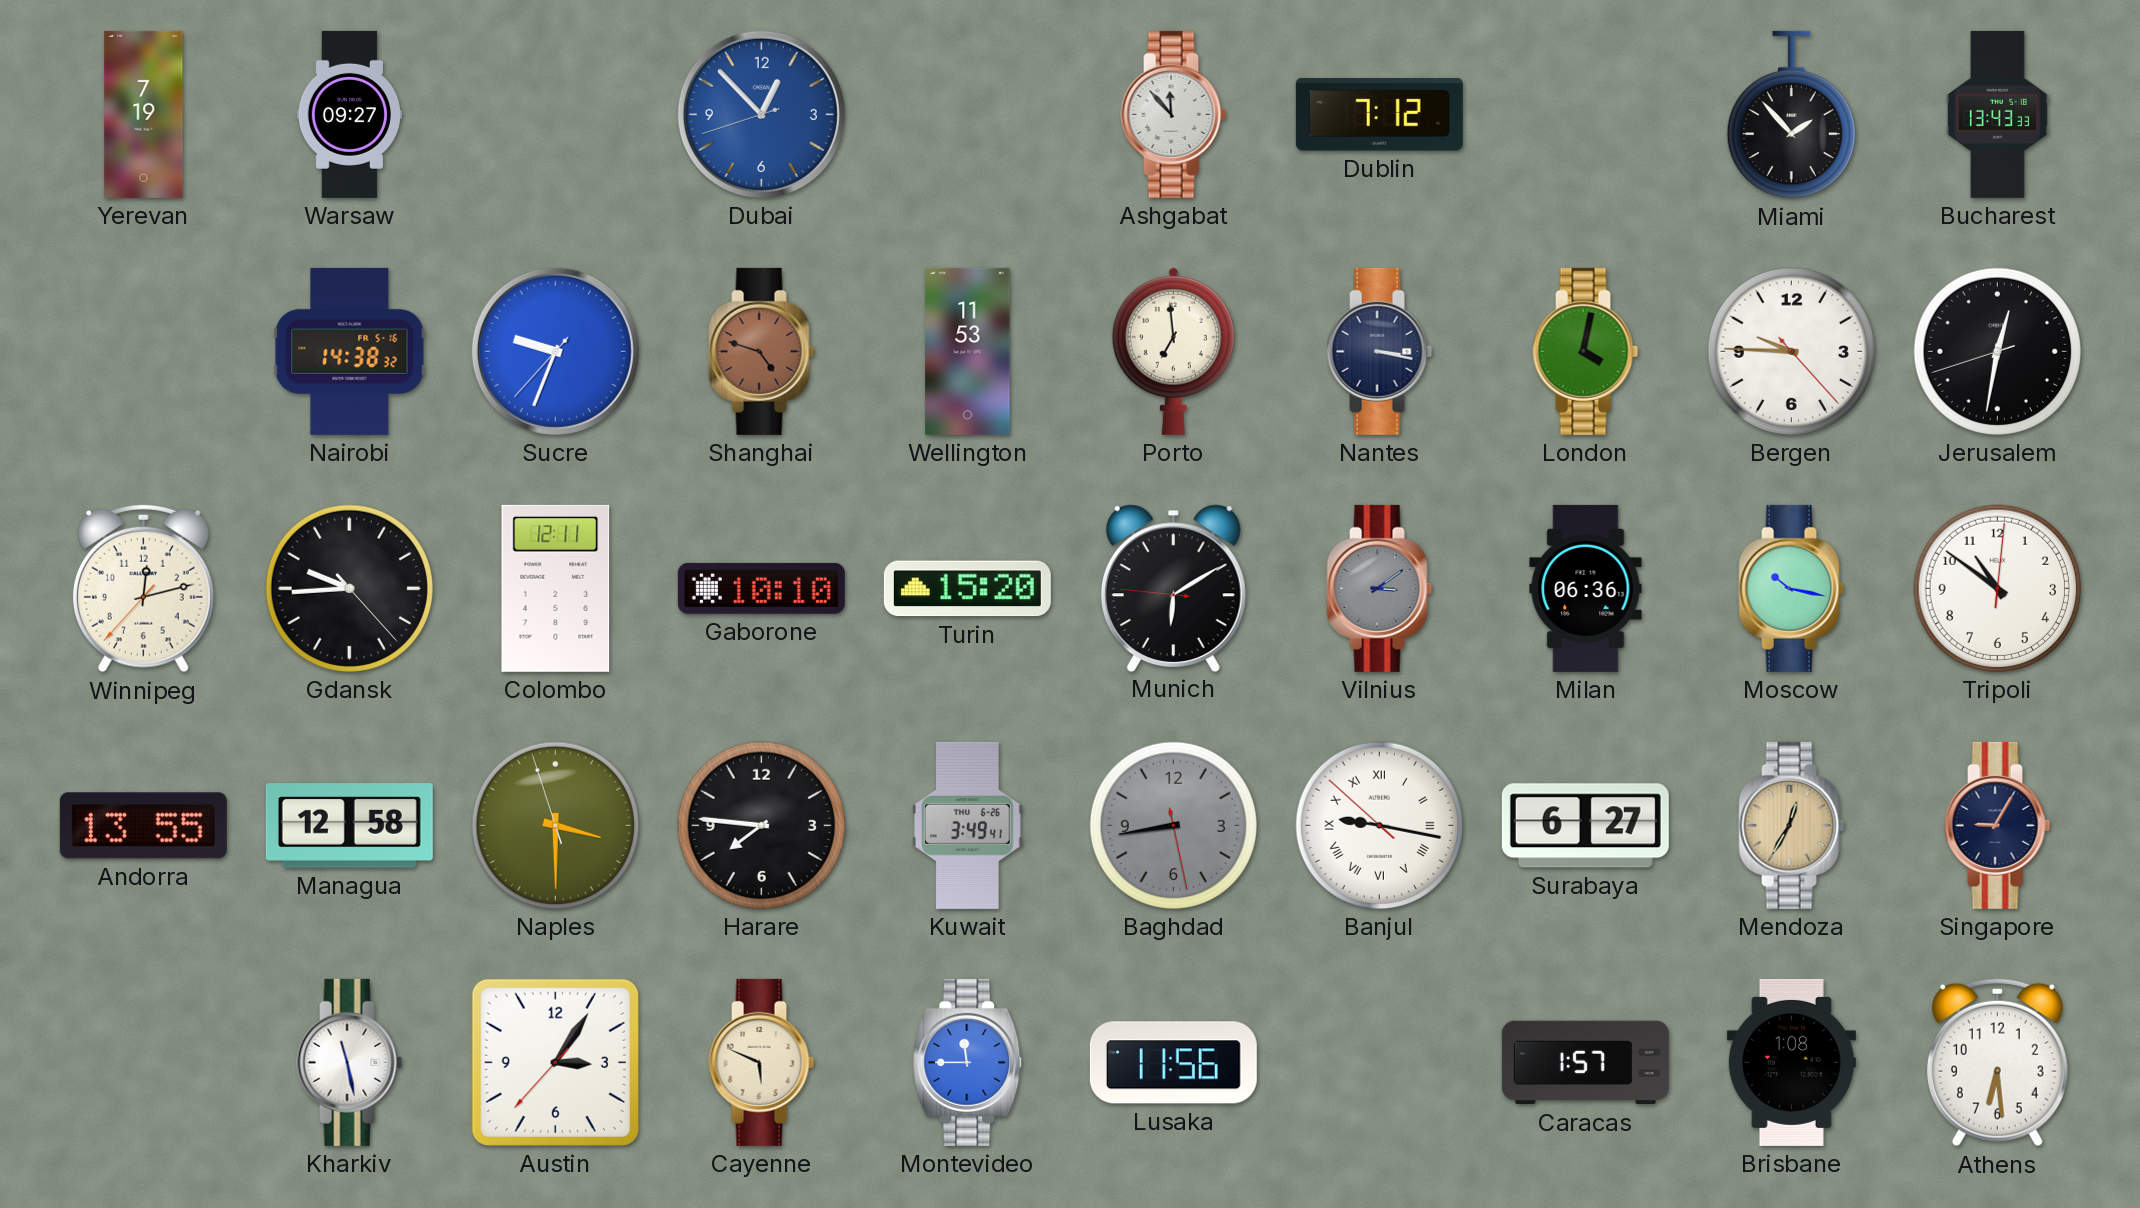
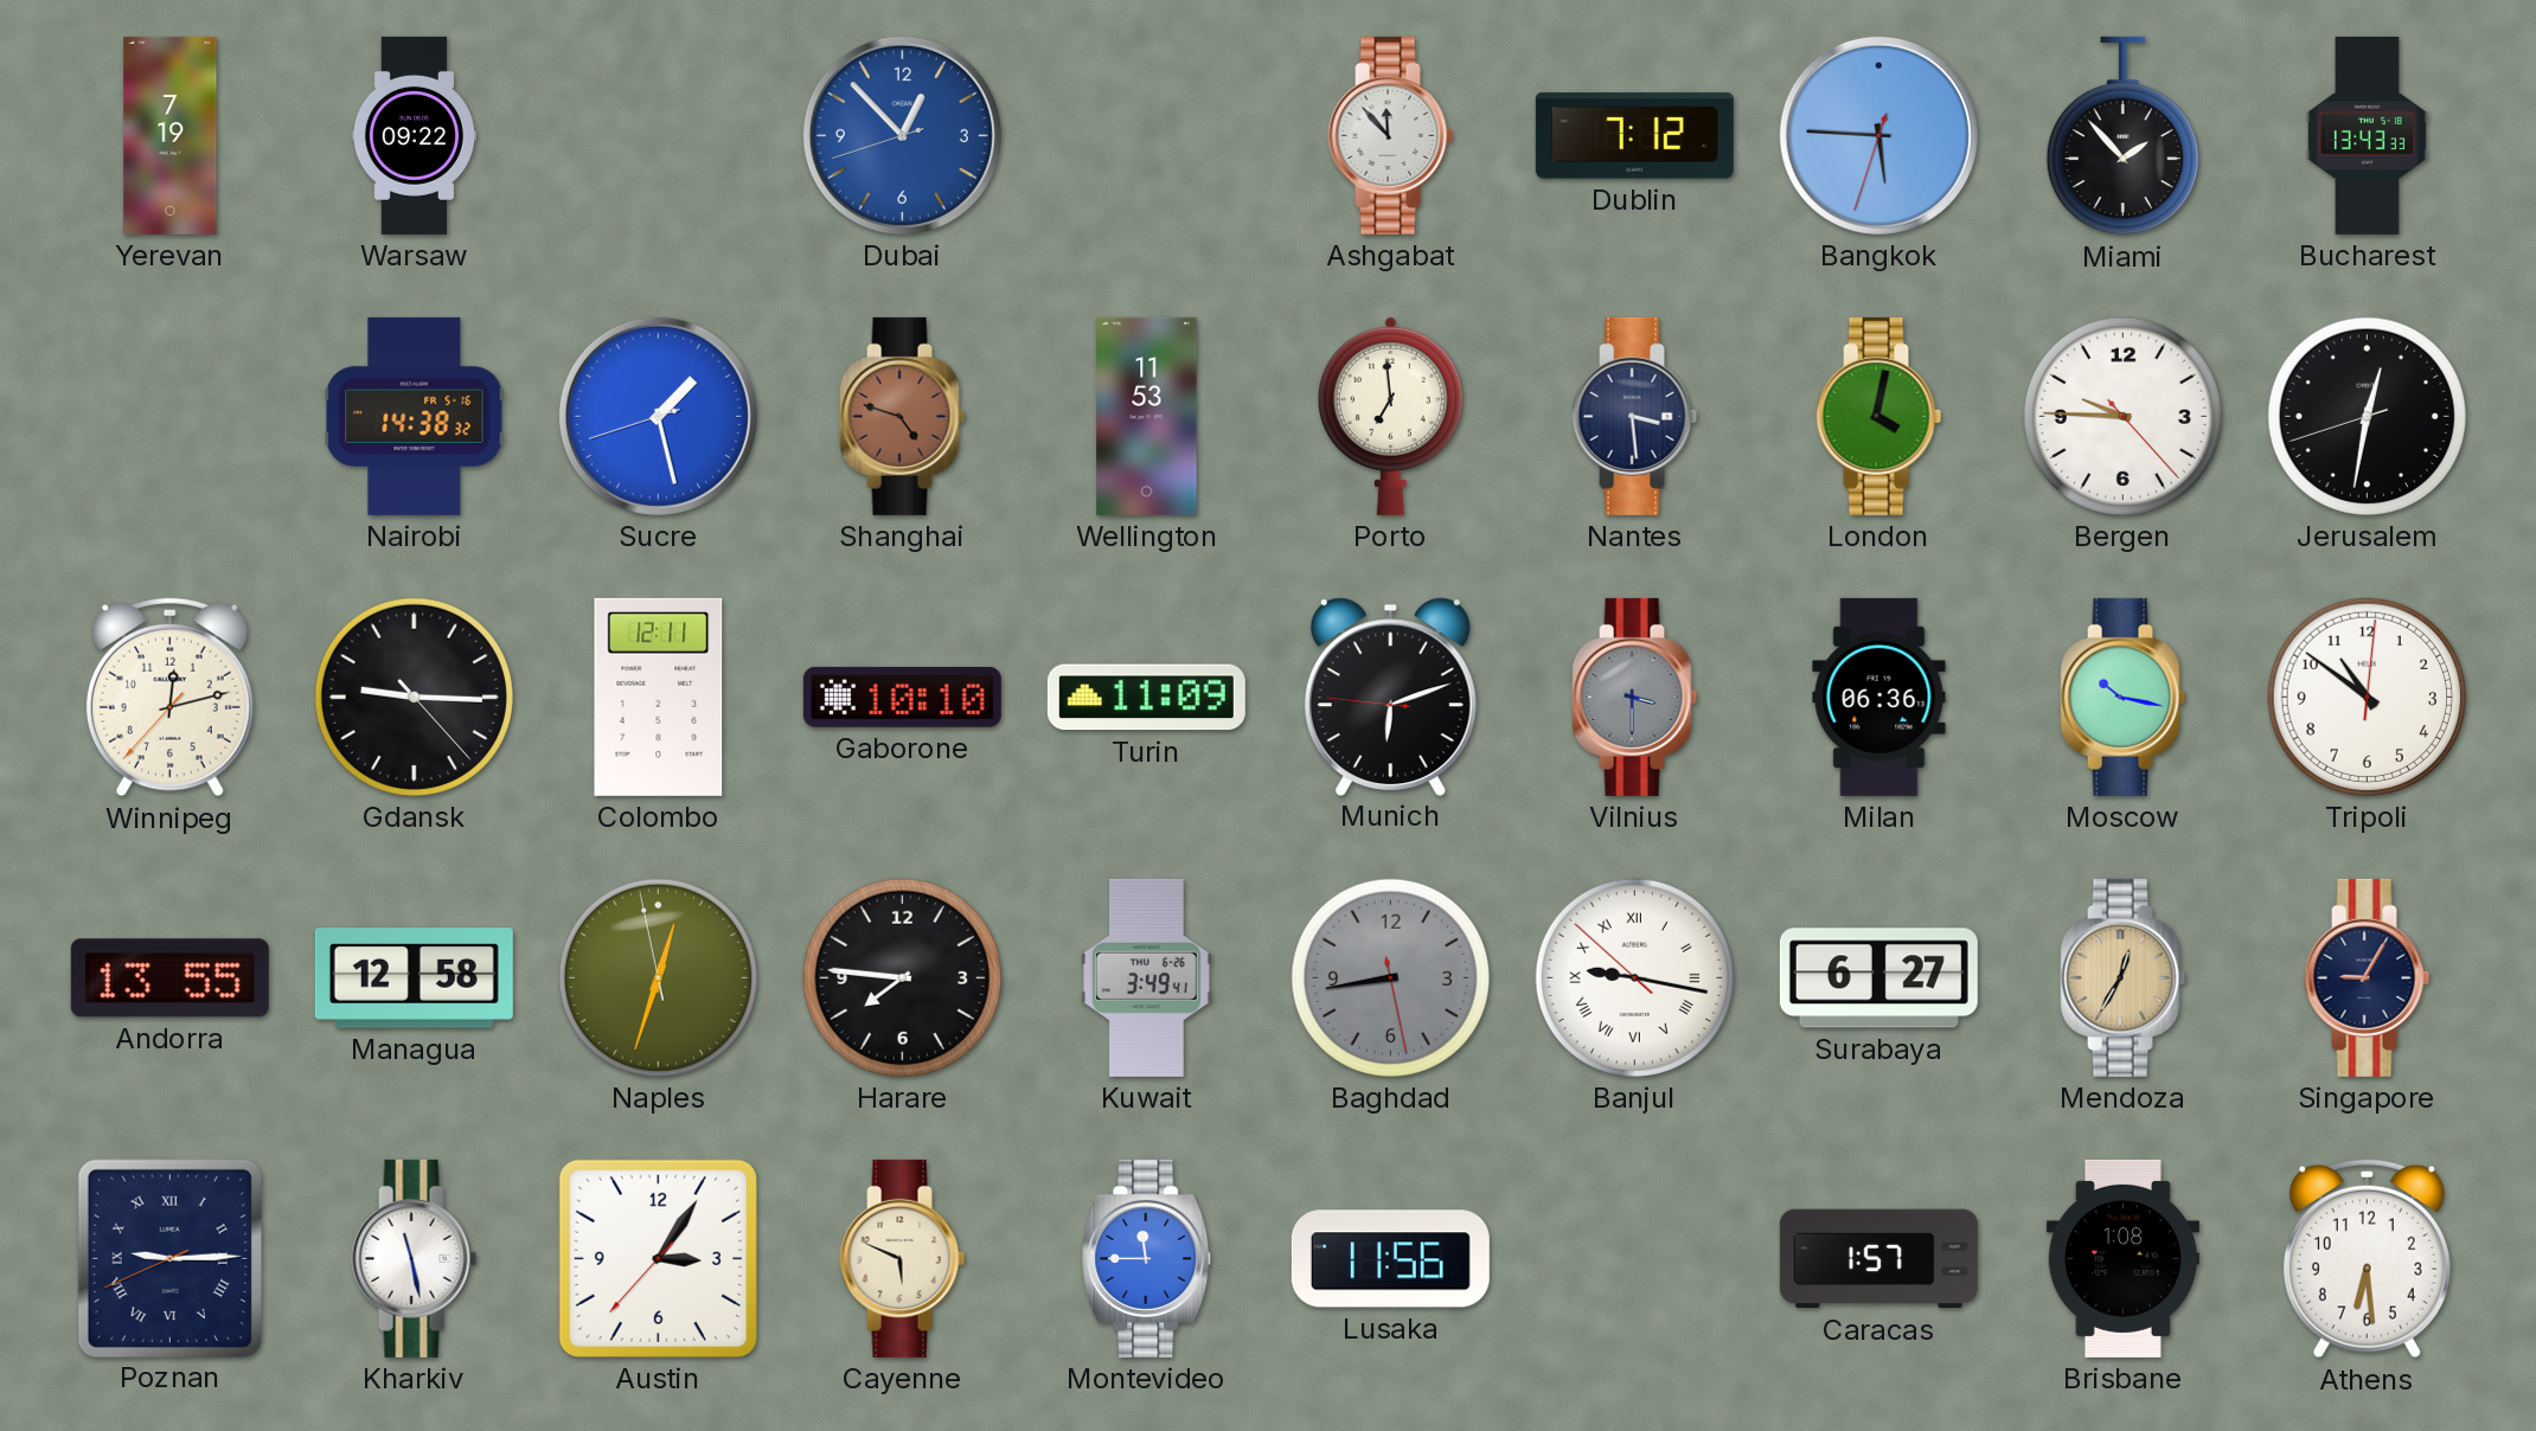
Warsaw: 09:27 -> 09:22
Bangkok: none -> 5:45
Sucre: 9:33 -> 1:27
Nantes: 3:17 -> 3:29
Gdansk: 9:44 -> 9:15
Turin: 15:20 -> 11:09
Munich: 6:09 -> 6:11
Vilnius: 3:09 -> 3:30
Naples: 3:29 -> 12:32
Poznan: none -> 9:14
